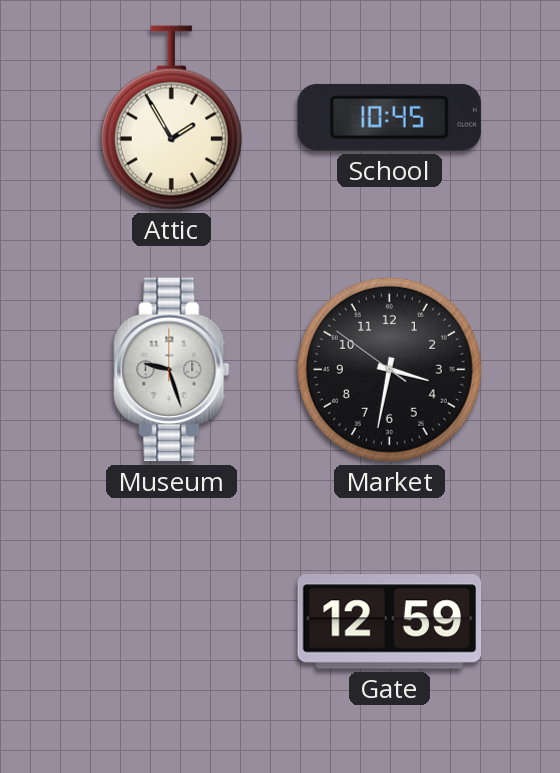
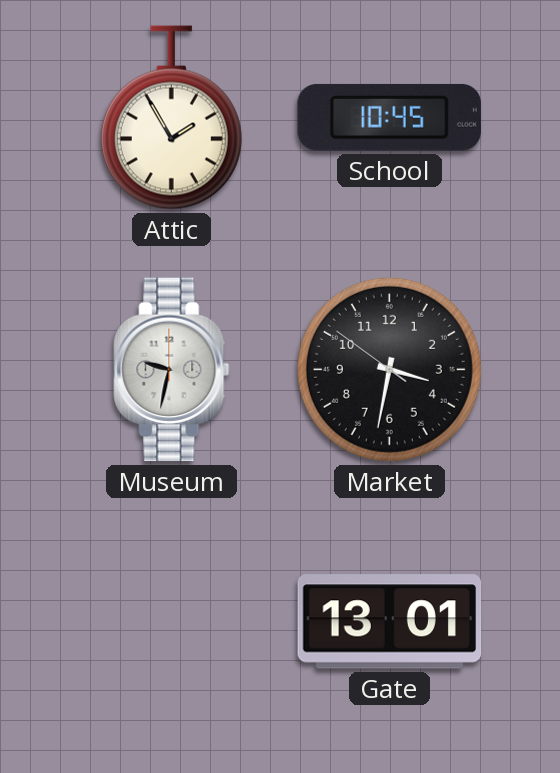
Museum: 9:27 -> 9:32
Gate: 12:59 -> 13:01
